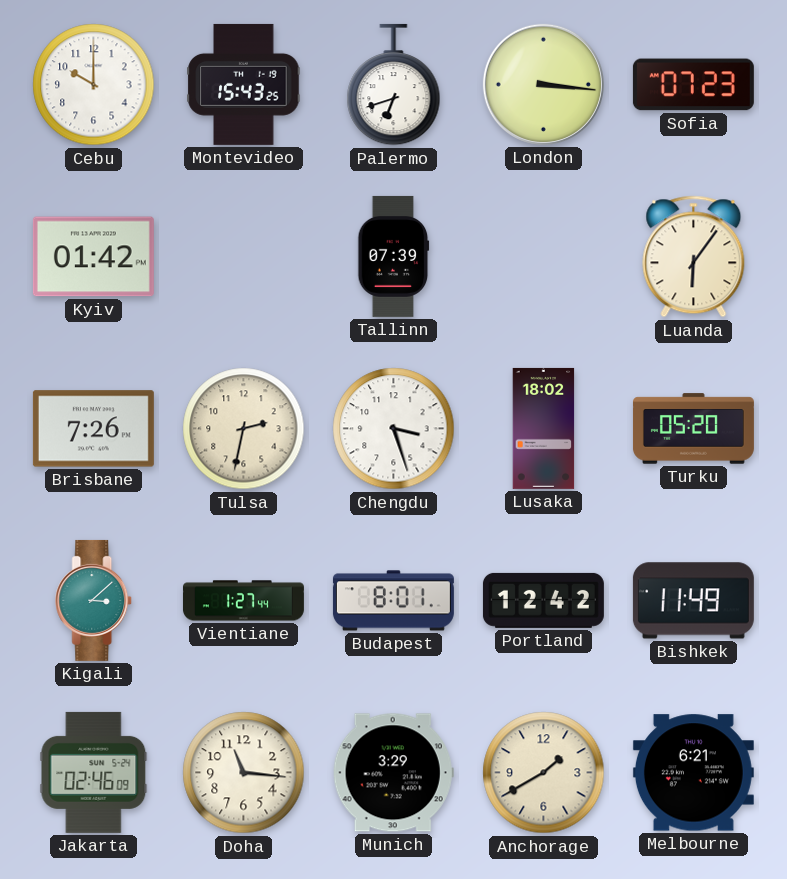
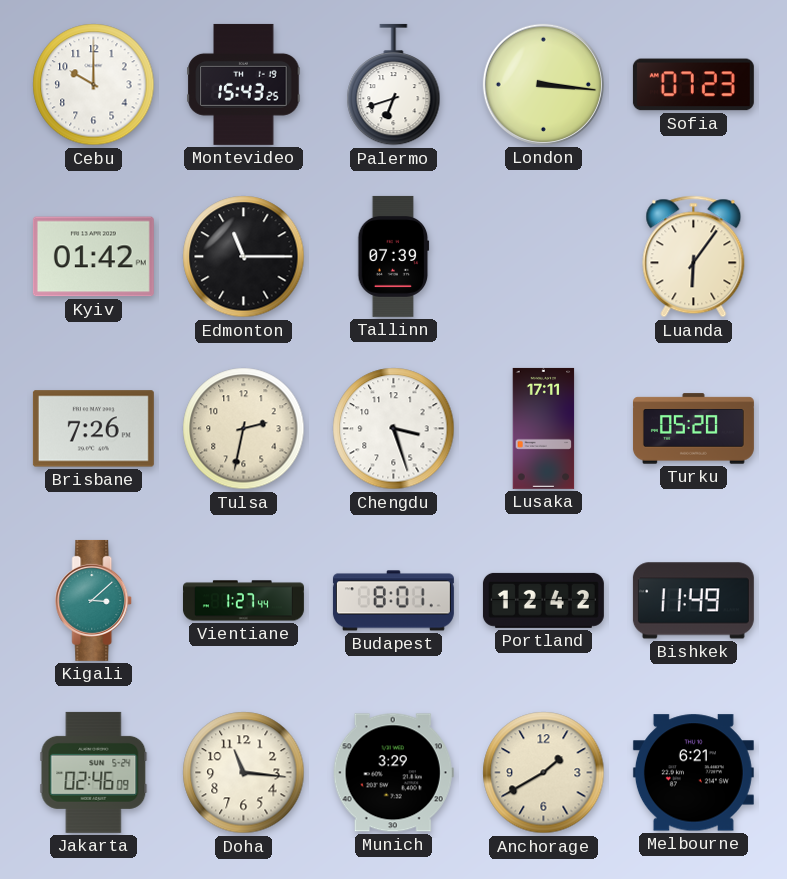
Edmonton: none -> 11:15
Lusaka: 18:02 -> 17:11
